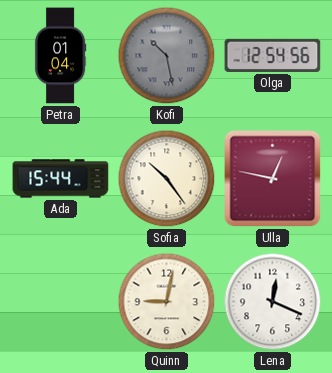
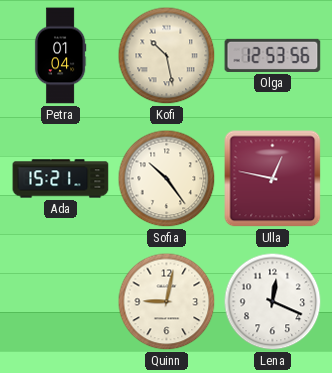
Kofi dial: grey -> cream
Olga: 12:54 -> 12:53
Ada: 15:44 -> 15:21
